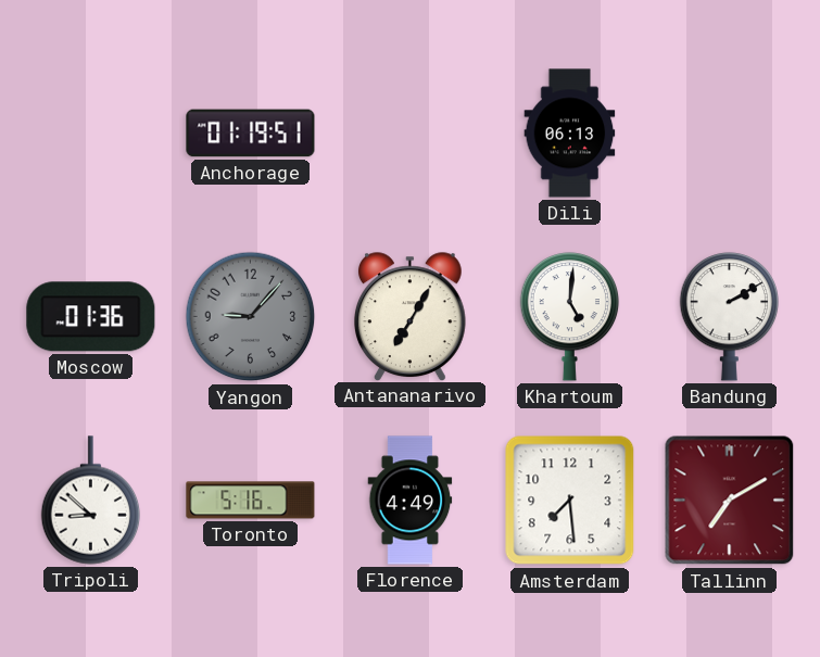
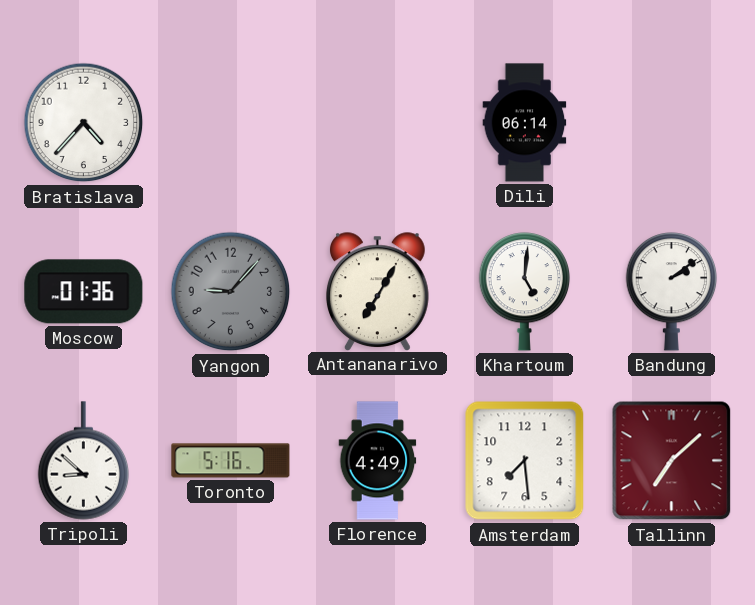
Bratislava: none -> 4:37
Anchorage: 01:19 -> none
Dili: 06:13 -> 06:14
Bandung: 2:10 -> 2:09
Tallinn: 7:10 -> 7:08
